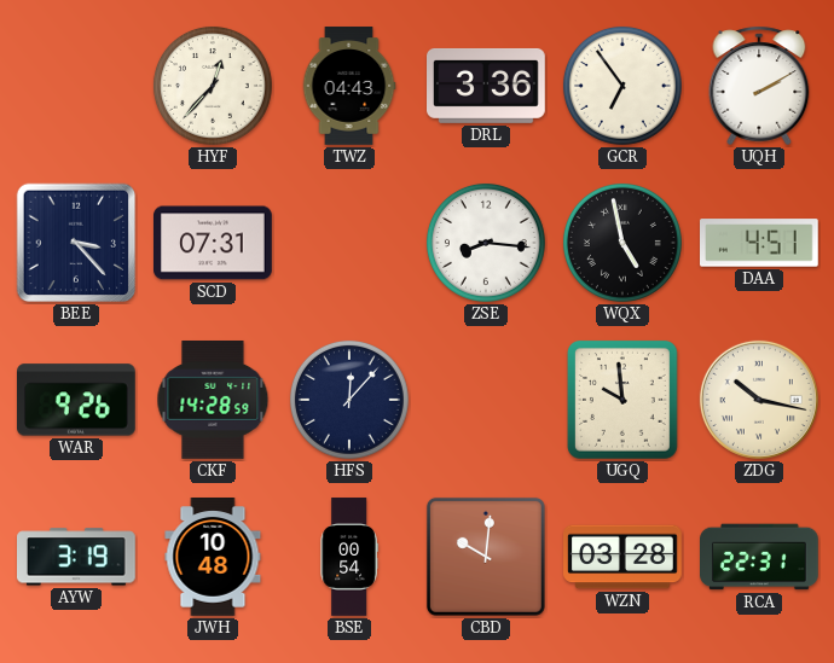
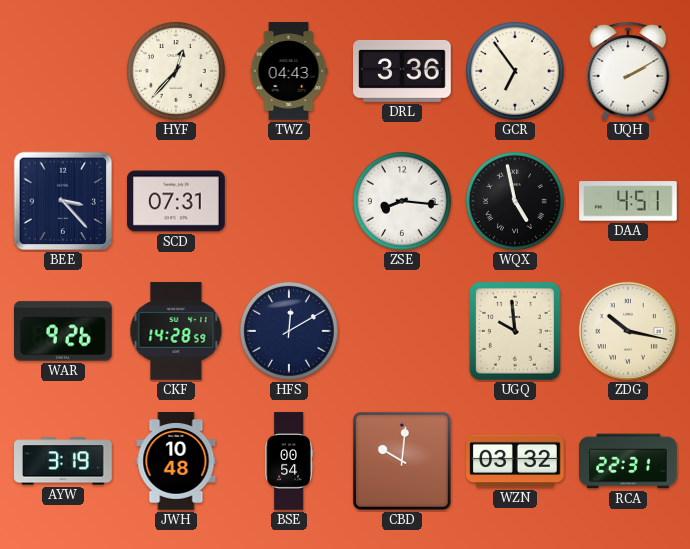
HFS: 12:07 -> 12:10
WZN: 03:28 -> 03:32
